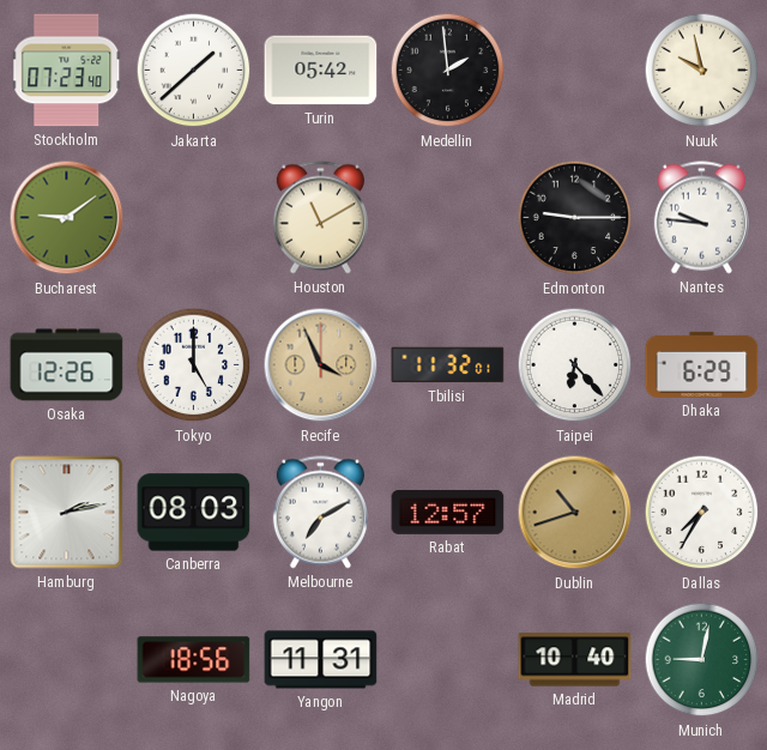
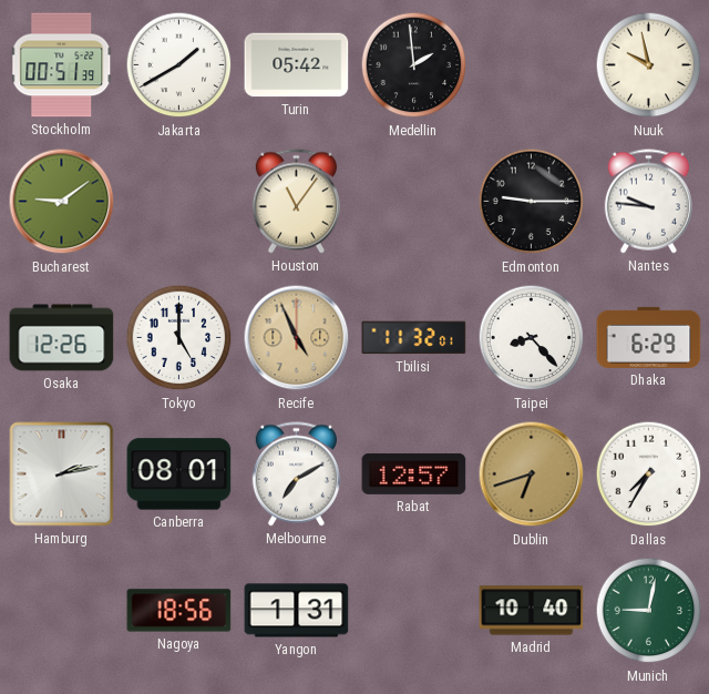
Stockholm: 07:23 -> 00:51
Jakarta: 1:38 -> 1:40
Houston: 11:10 -> 11:06
Recife: 3:56 -> 4:56
Taipei: 6:23 -> 8:23
Canberra: 08:03 -> 08:01
Dublin: 10:42 -> 6:42
Yangon: 11:31 -> 1:31
